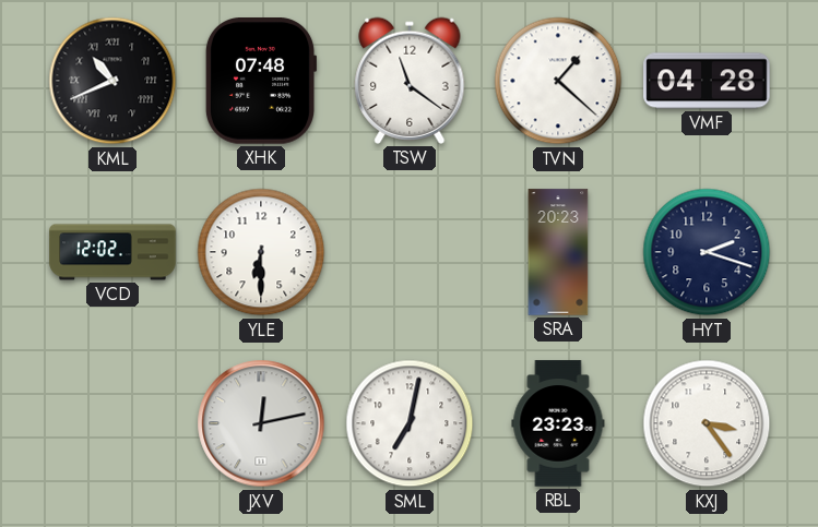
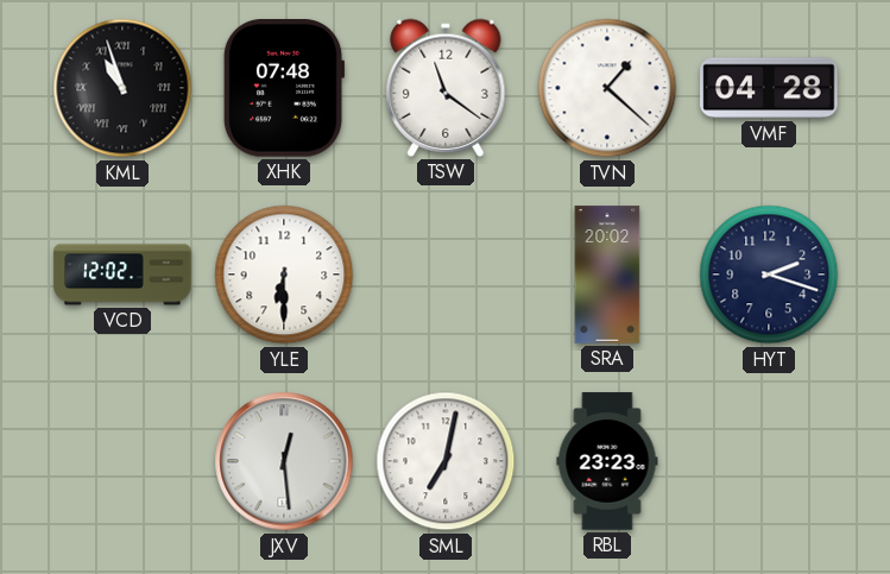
KML: 10:41 -> 10:57
SRA: 20:23 -> 20:02
JXV: 12:13 -> 12:29
KXJ: 3:24 -> none
